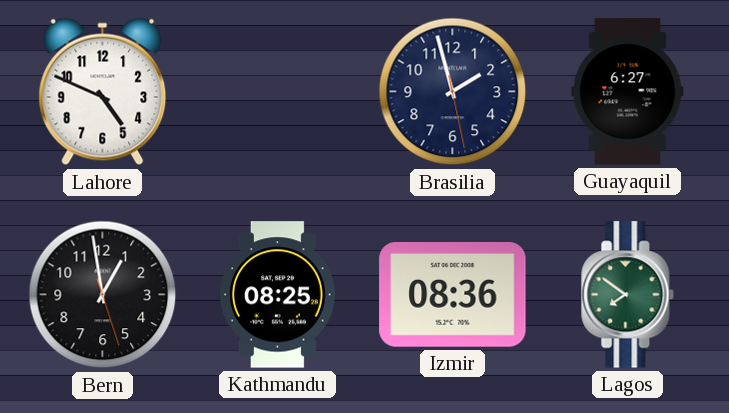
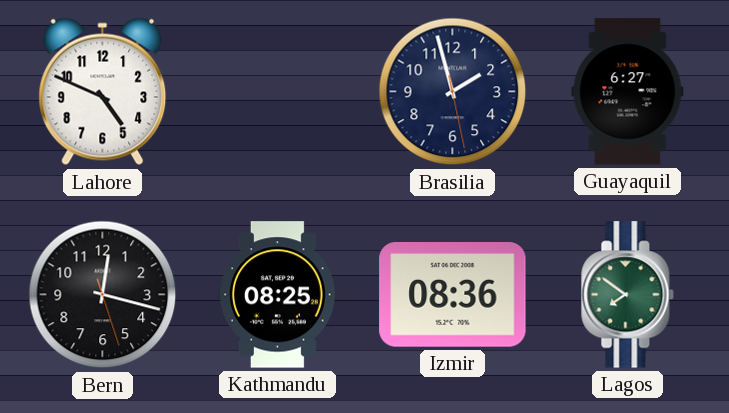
Bern: 12:58 -> 12:17
